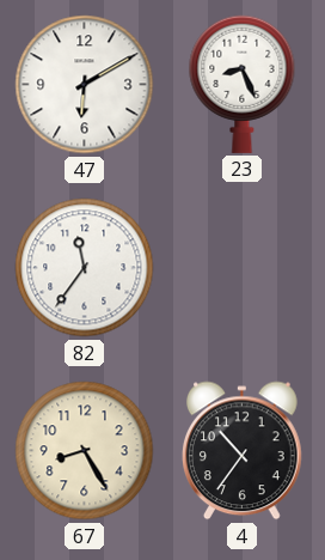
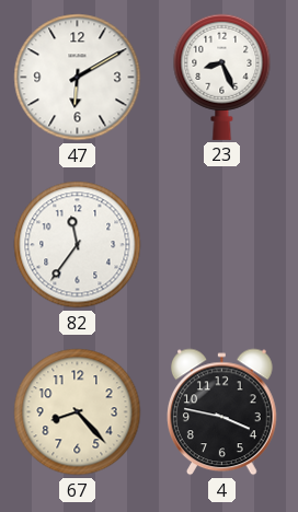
67: 8:25 -> 8:23
4: 10:36 -> 3:47
